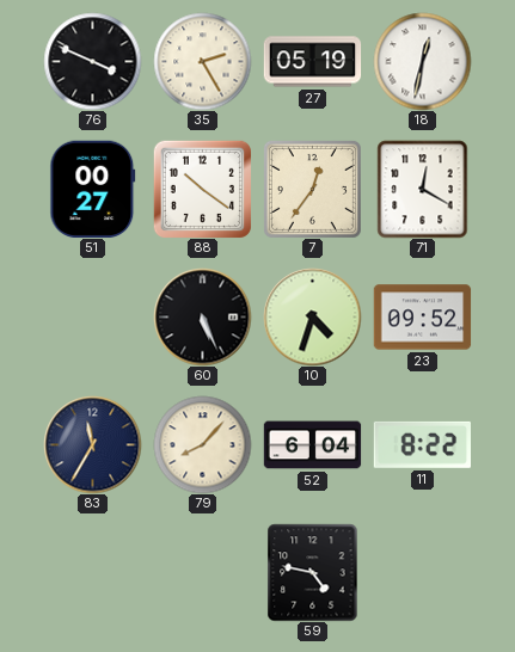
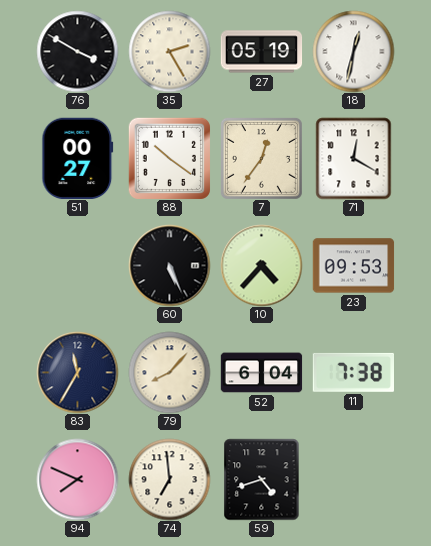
76: 3:49 -> 3:50
10: 4:33 -> 4:37
23: 09:52 -> 09:53
11: 8:22 -> 7:38
94: none -> 7:49
74: none -> 6:59
59: 4:47 -> 4:42
